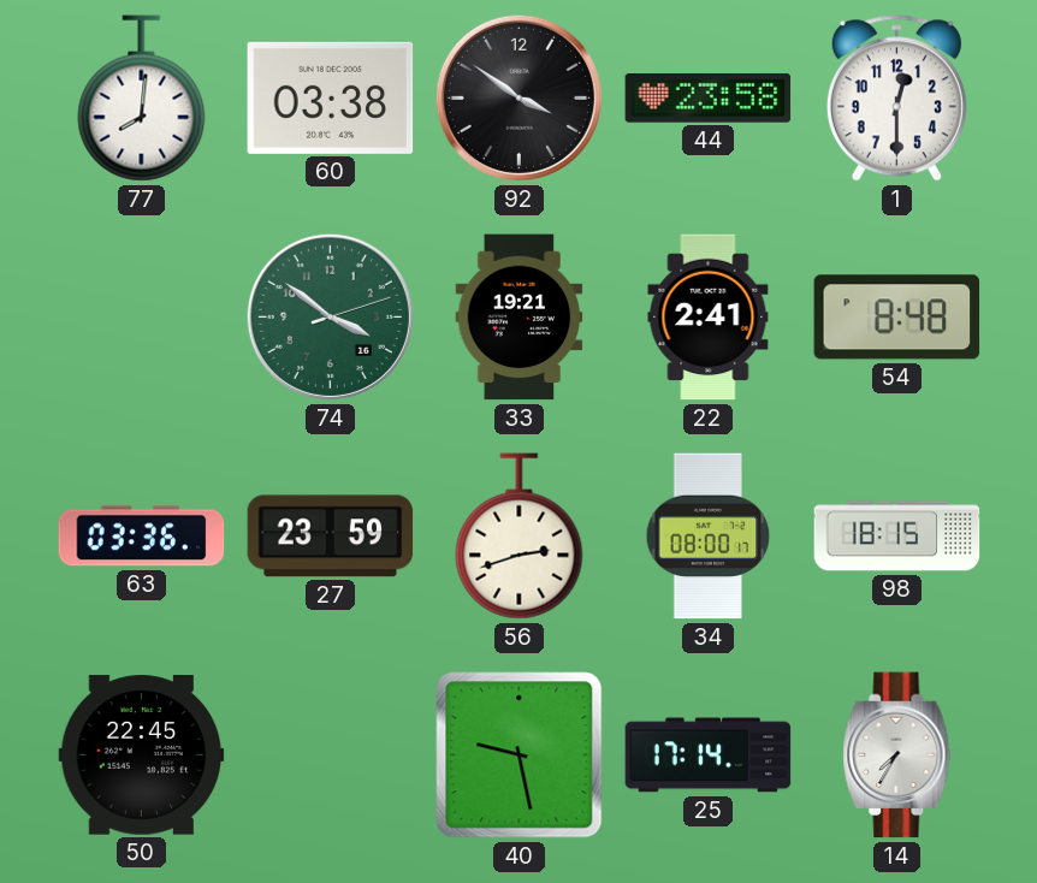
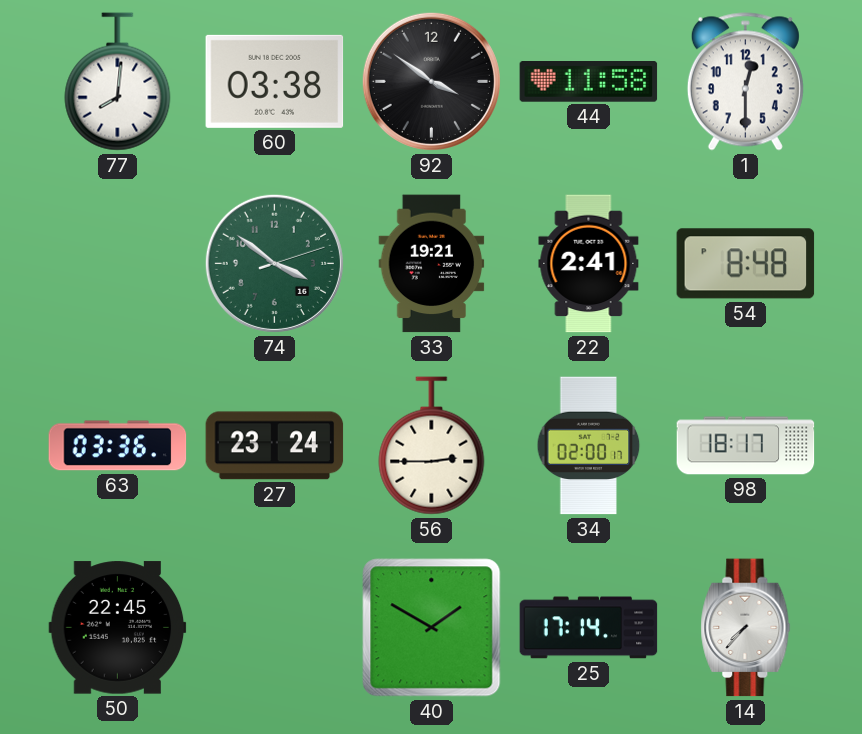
44: 23:58 -> 11:58
27: 23:59 -> 23:24
56: 2:42 -> 2:45
34: 08:00 -> 02:00
98: 18:15 -> 18:17
40: 9:28 -> 1:50
14: 7:35 -> 7:37
